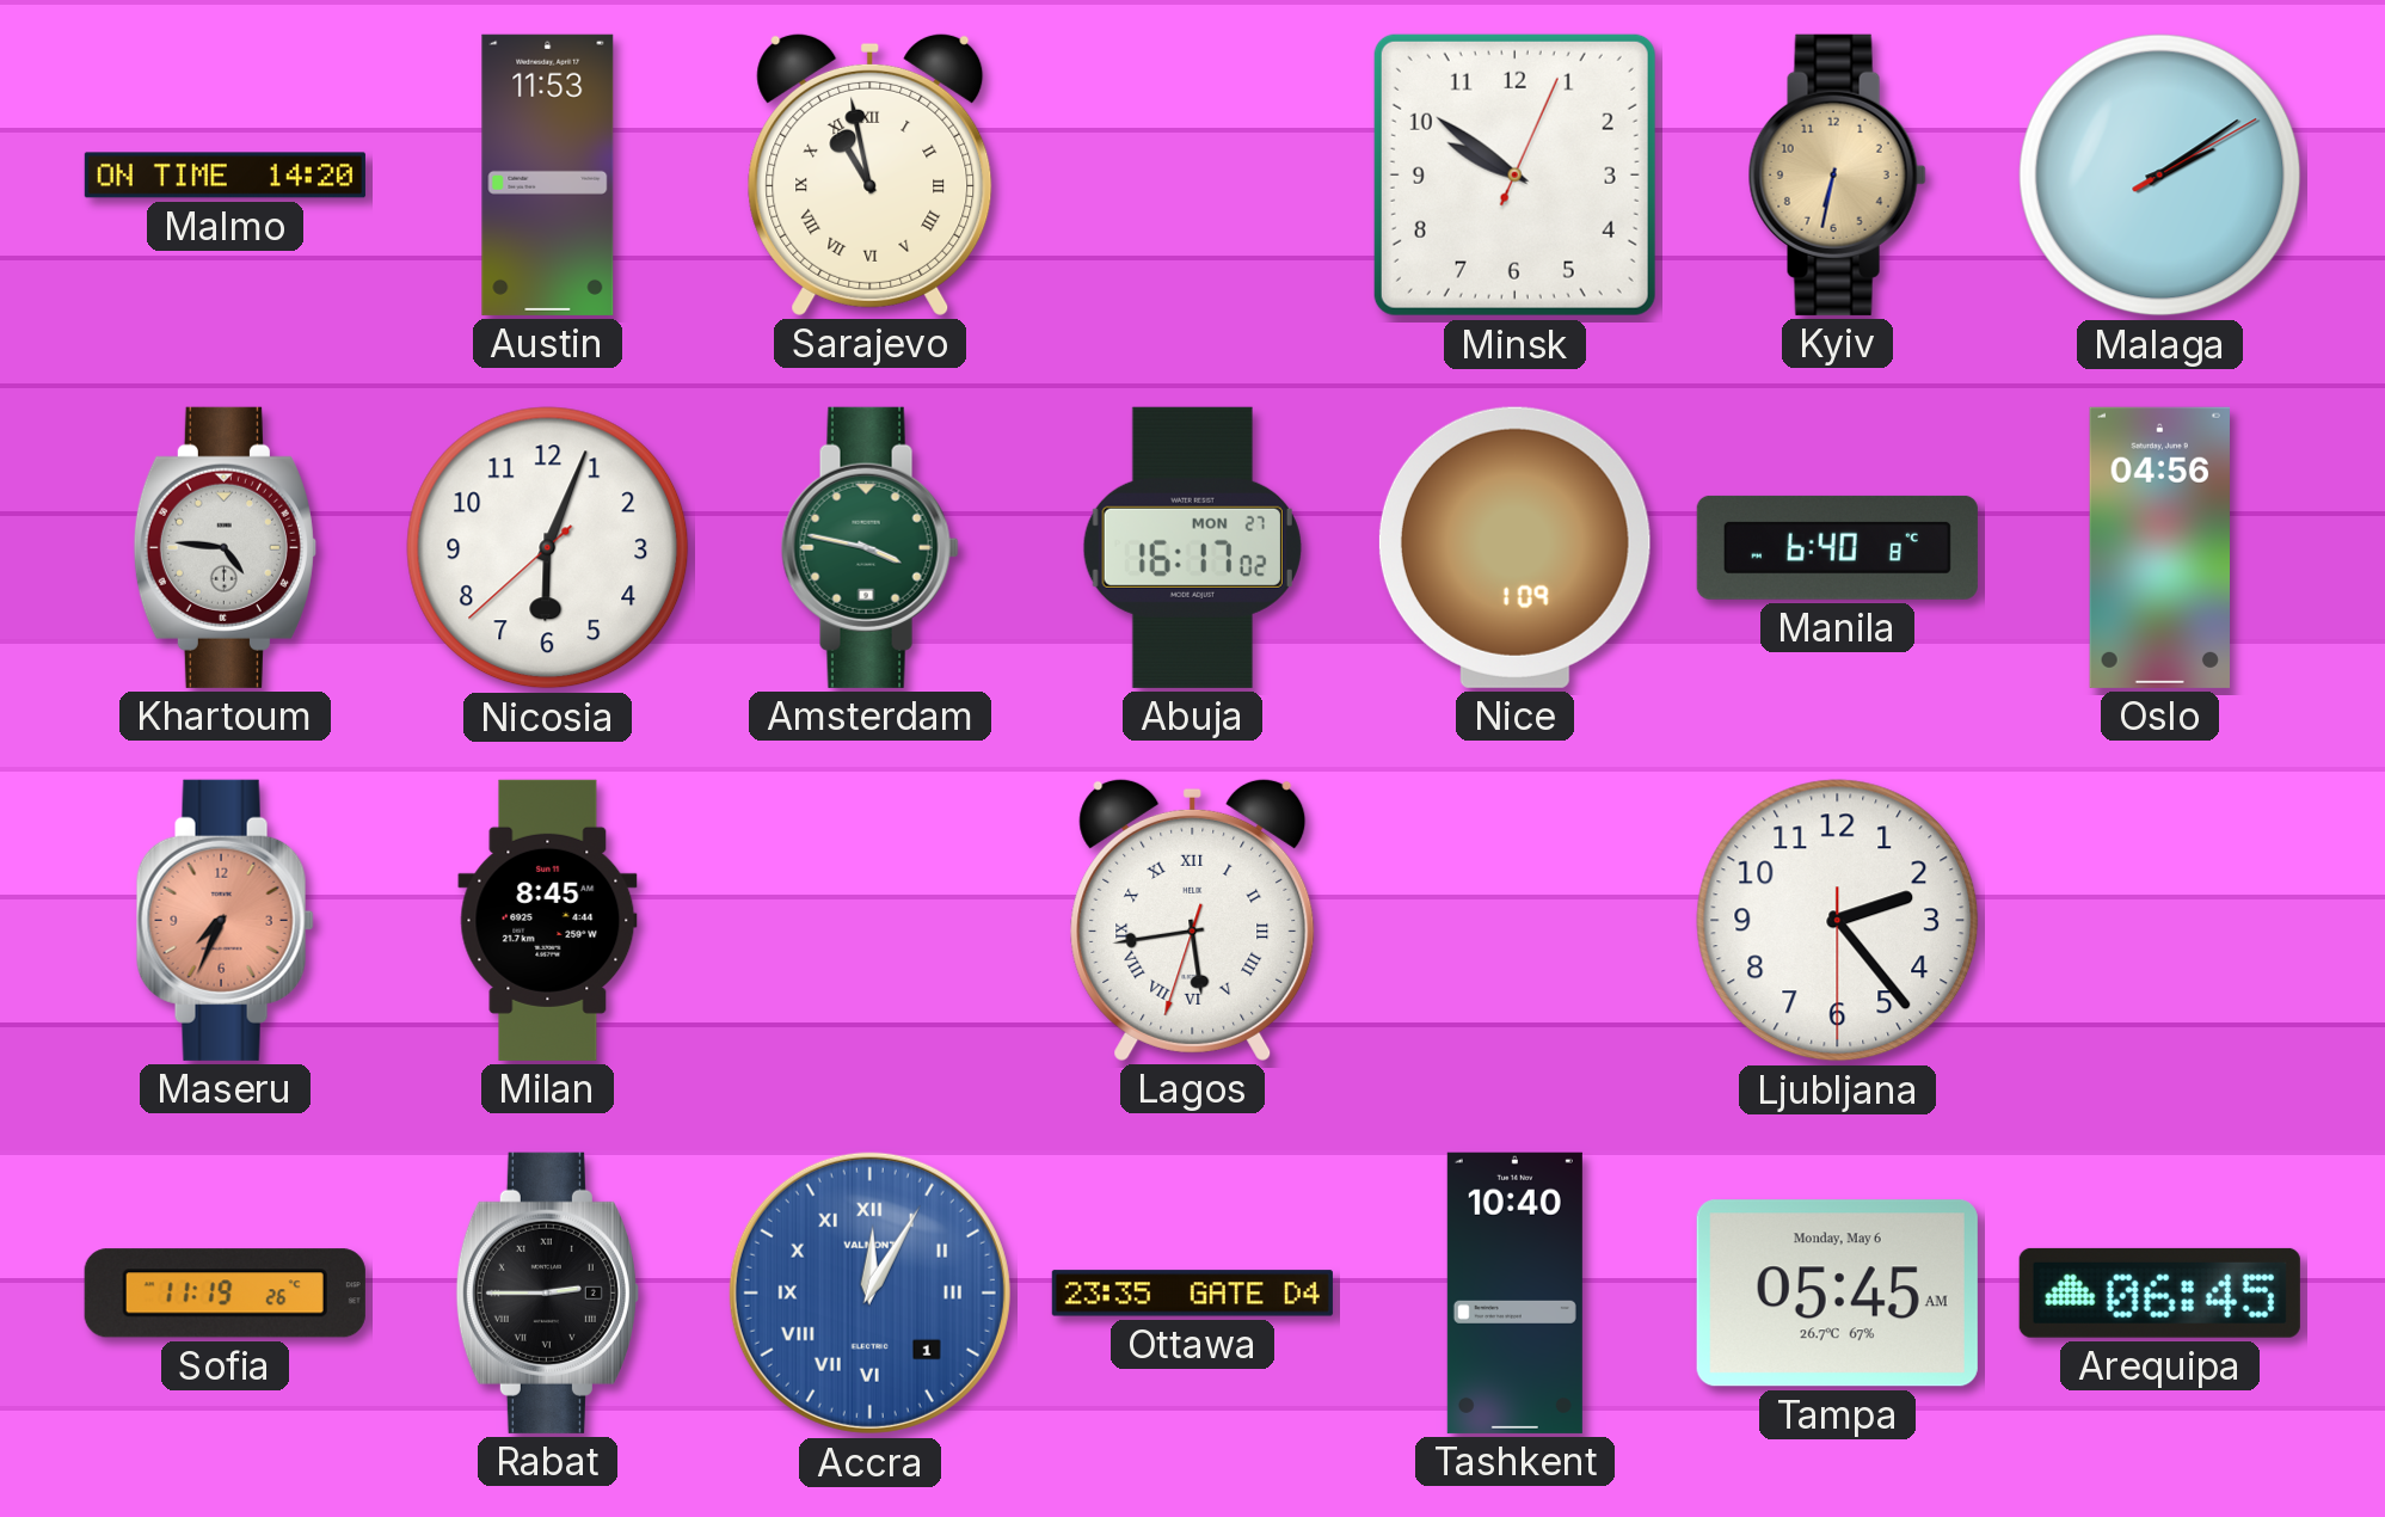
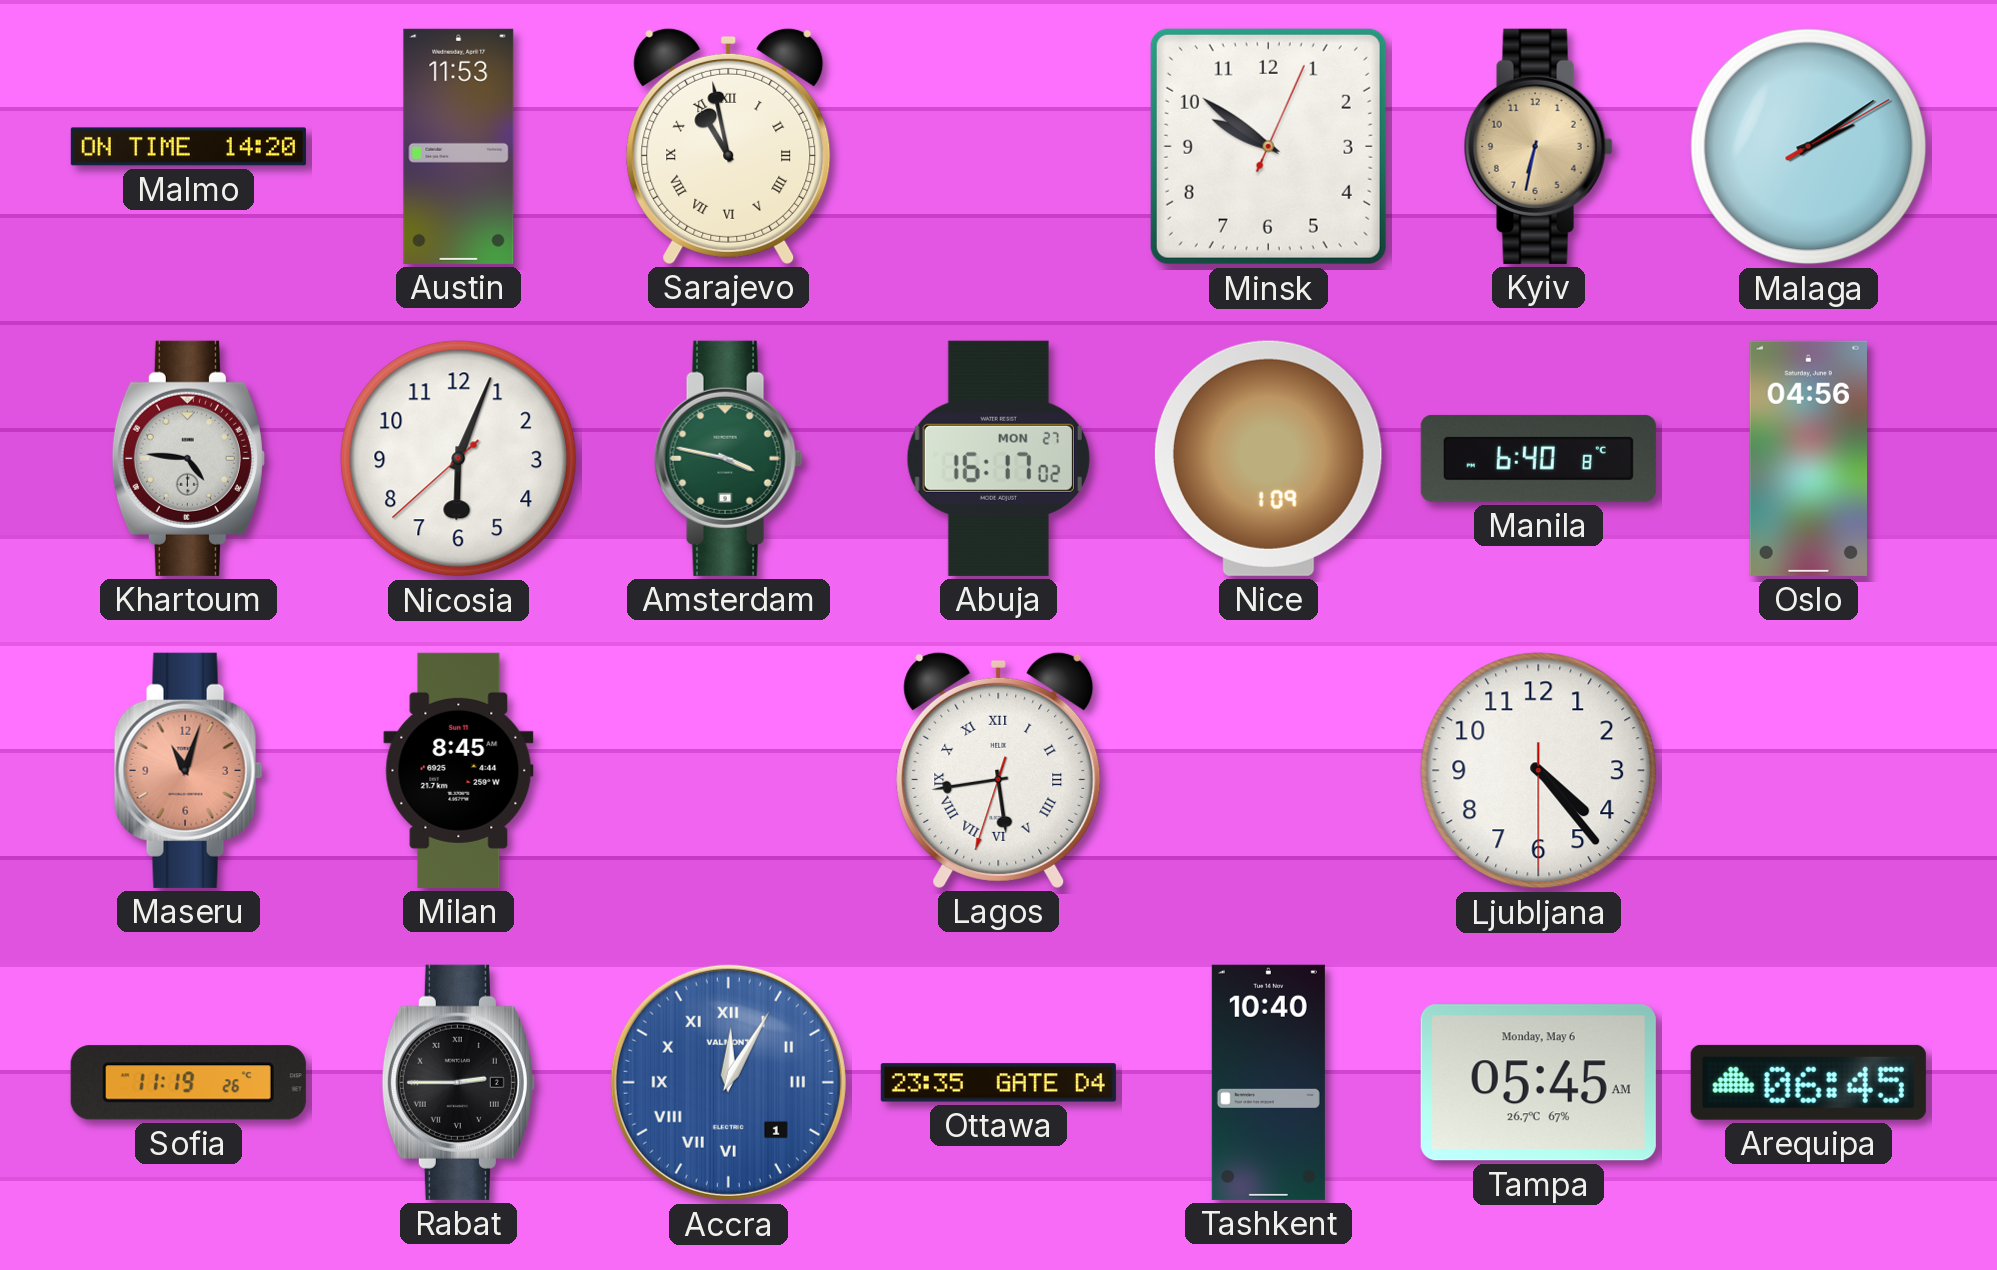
Maseru: 7:34 -> 11:03
Ljubljana: 2:23 -> 4:23
